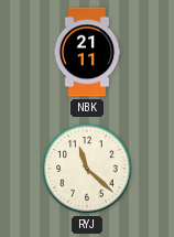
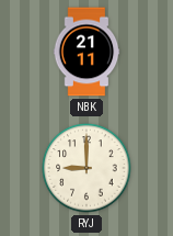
RYJ: 11:22 -> 9:00
